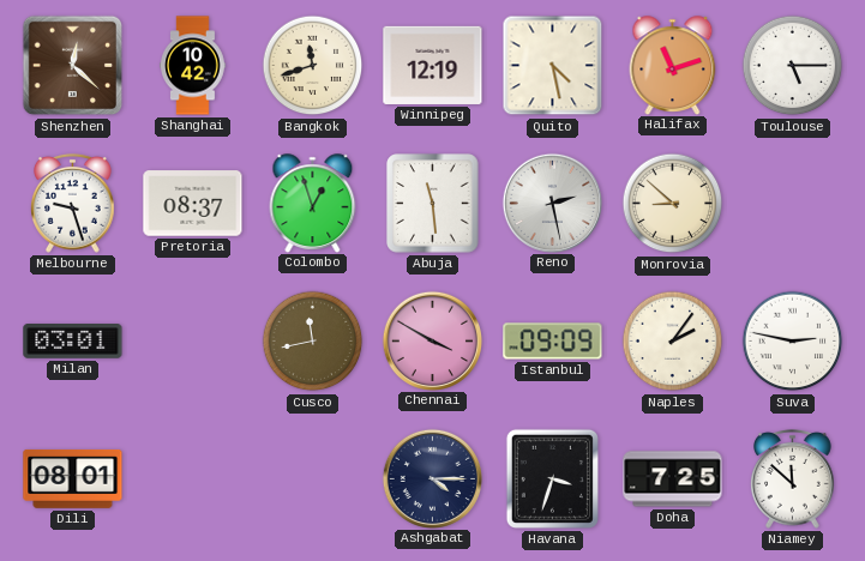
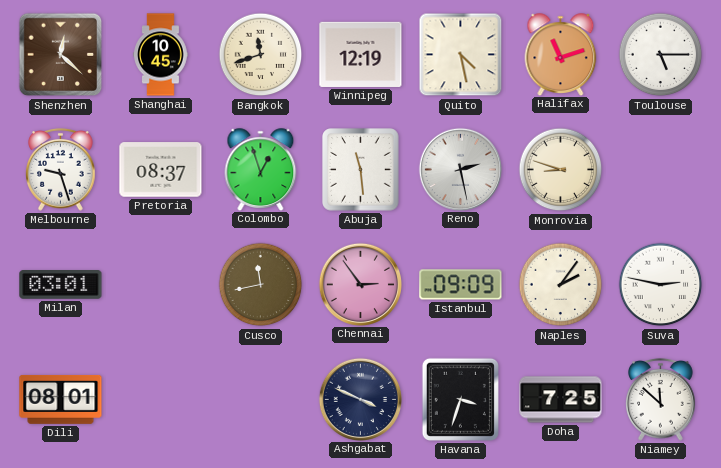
Shanghai: 10:42 -> 10:45
Monrovia: 8:52 -> 8:48
Chennai: 3:50 -> 2:54
Ashgabat: 4:15 -> 3:49
